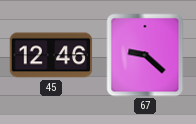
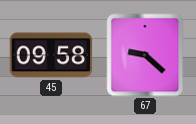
45: 12:46 -> 09:58
